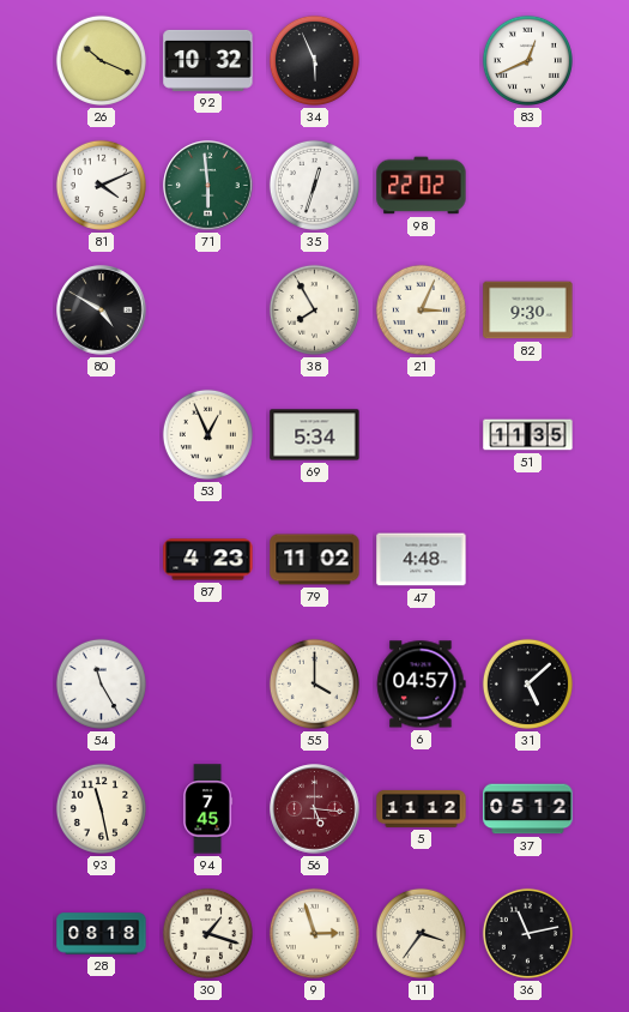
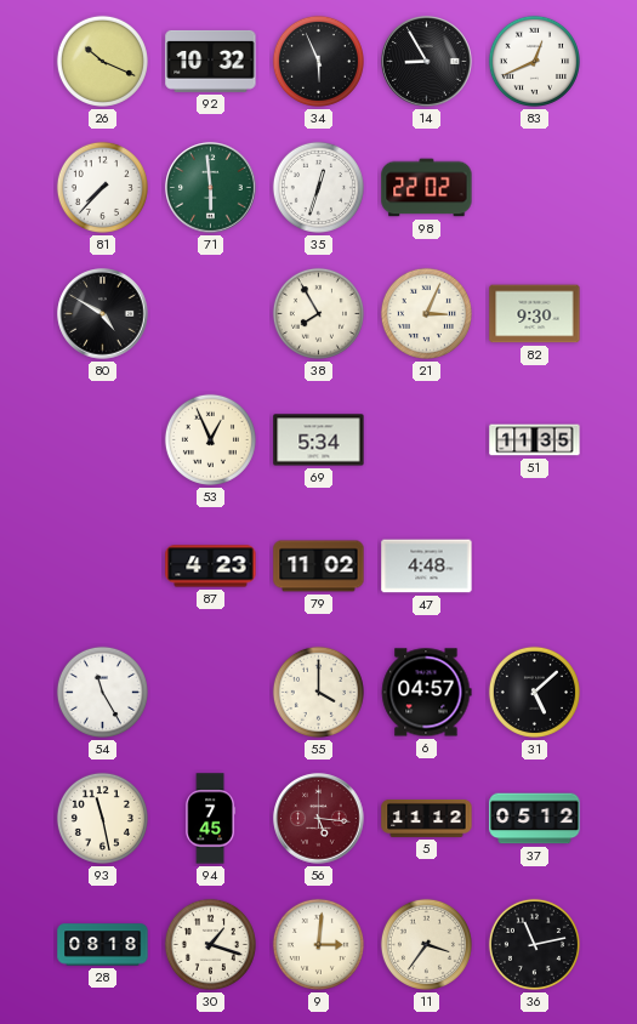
14: none -> 8:55
81: 4:11 -> 7:37
9: 2:57 -> 3:01
